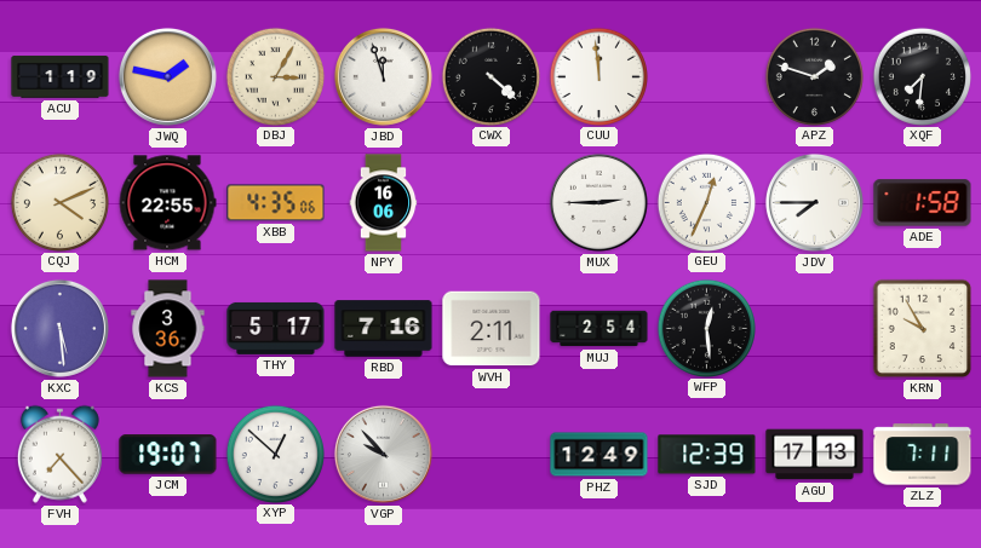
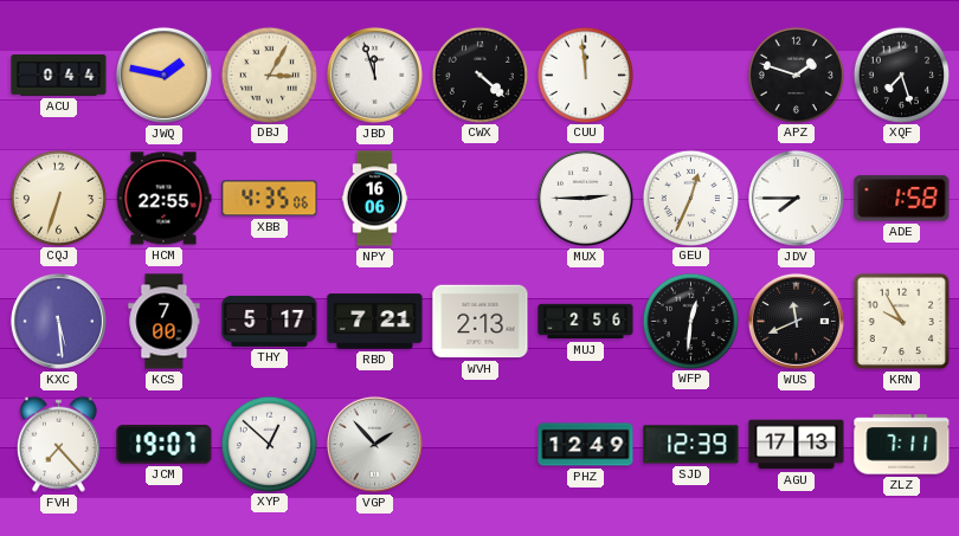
ACU: 1:19 -> 0:44
XQF: 7:31 -> 7:27
CQJ: 4:11 -> 6:33
KCS: 3:36 -> 7:00
RBD: 7:16 -> 7:21
WVH: 2:11 -> 2:13
MUJ: 2:54 -> 2:56
WFP: 12:29 -> 12:31
WUS: none -> 11:41
VGP: 9:53 -> 1:53
